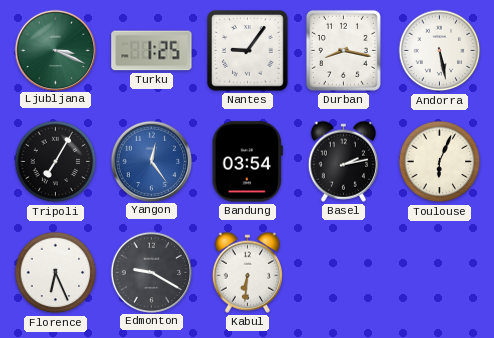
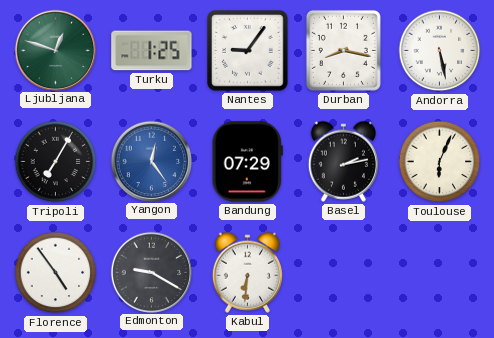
Ljubljana: 3:19 -> 12:48
Bandung: 03:54 -> 07:29
Florence: 6:26 -> 4:54
